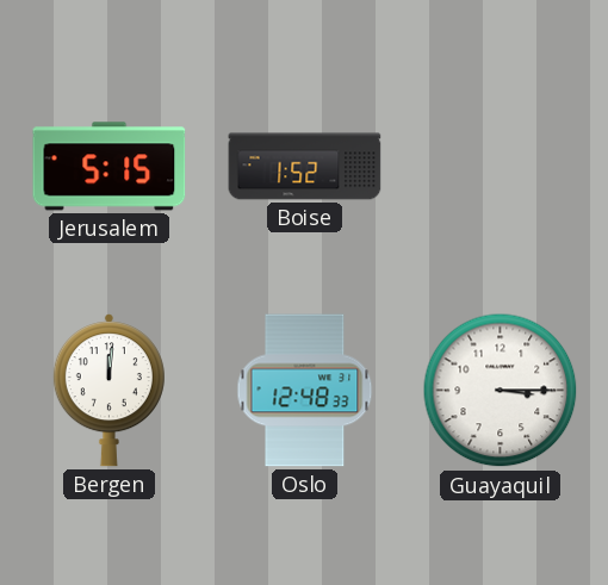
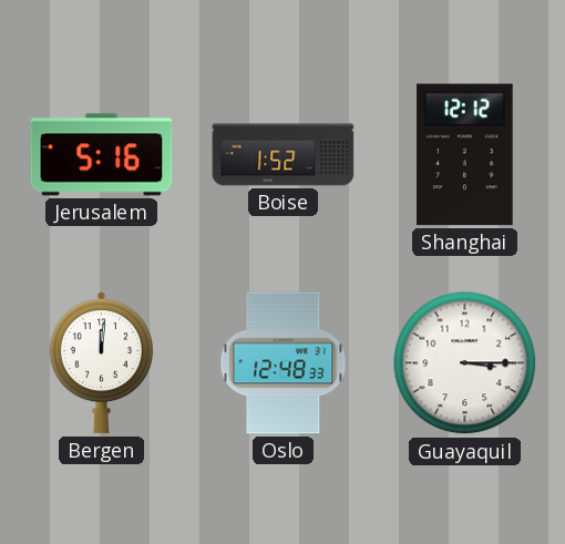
Jerusalem: 5:15 -> 5:16
Shanghai: none -> 12:12
